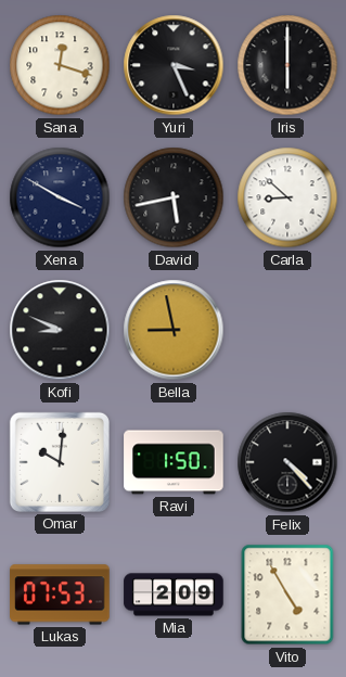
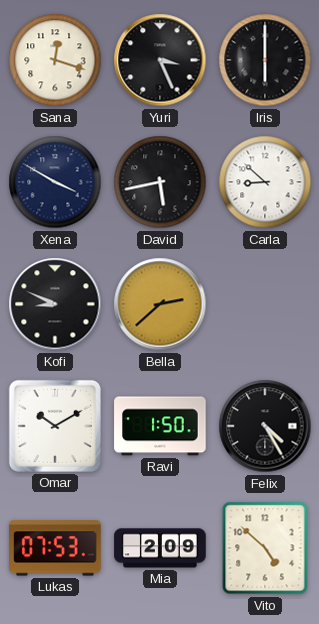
Bella: 8:58 -> 2:38
Omar: 10:01 -> 10:10
Felix: 4:23 -> 4:25
Vito: 4:55 -> 4:52
